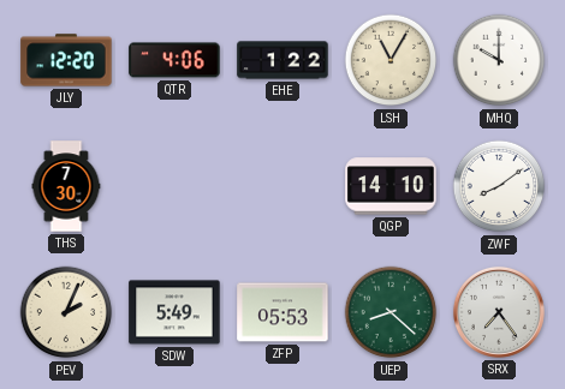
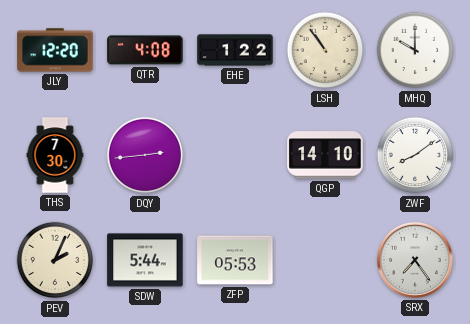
QTR: 4:06 -> 4:08
LSH: 11:05 -> 10:54
DQY: none -> 2:44
SDW: 5:49 -> 5:44
UEP: 8:22 -> none
